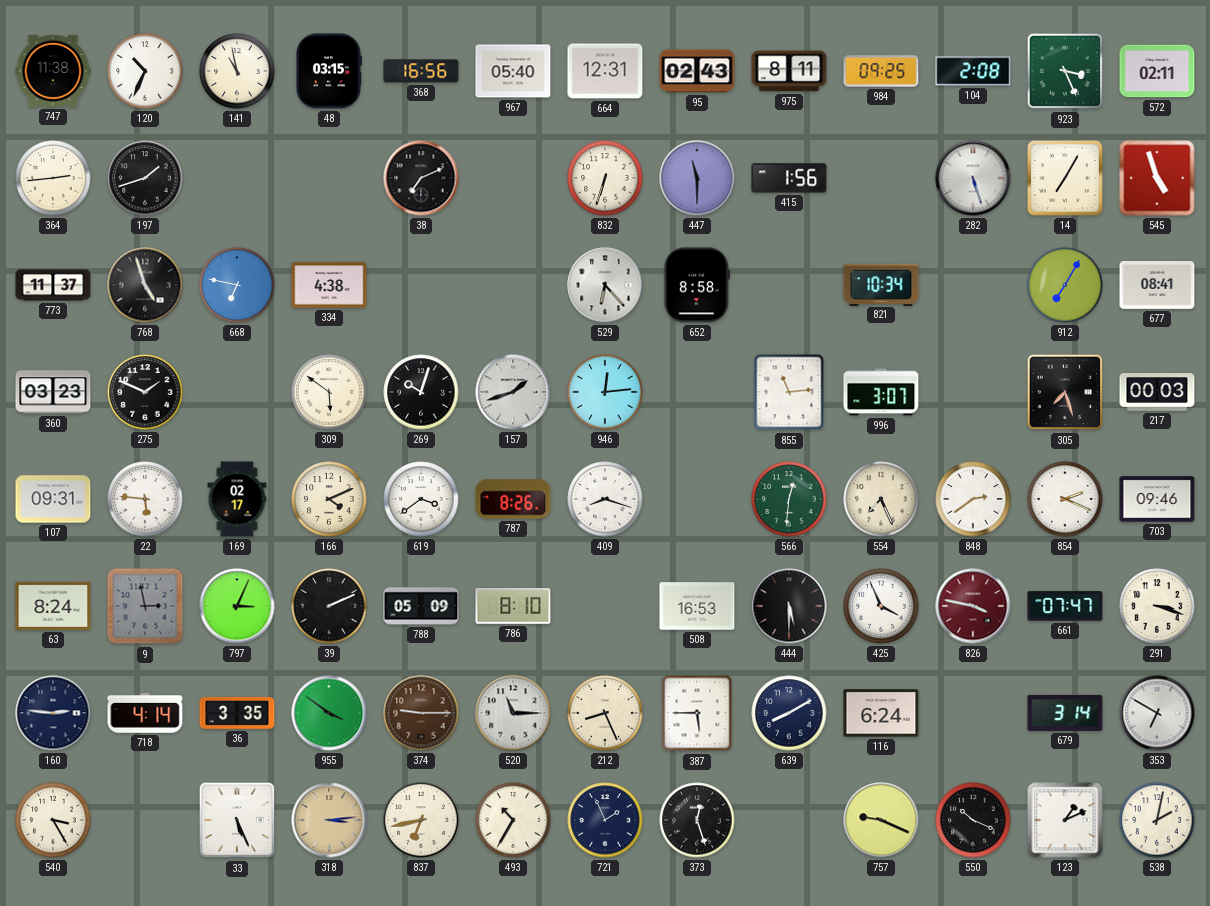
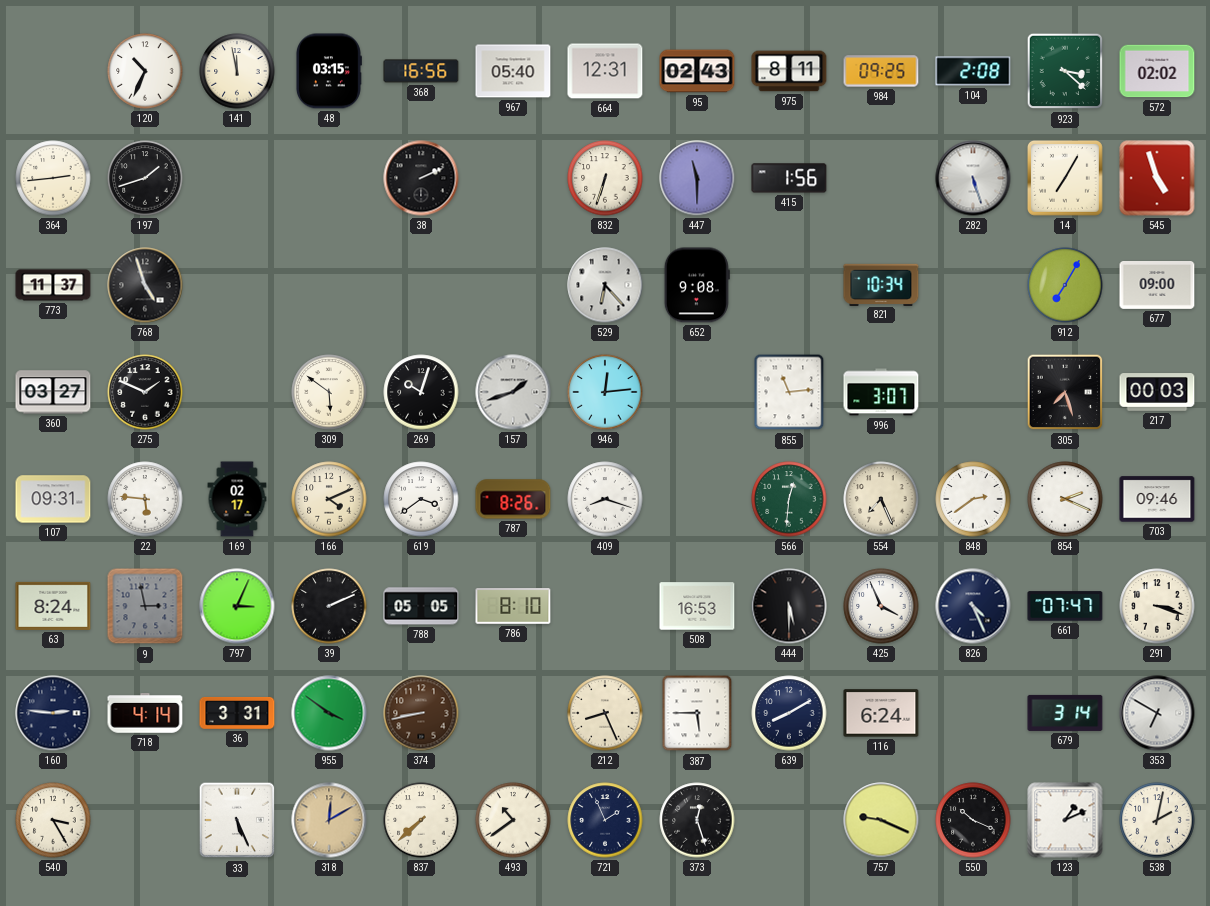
747: 11:38 -> none
141: 10:58 -> 11:58
923: 3:26 -> 3:22
572: 02:11 -> 02:02
38: 7:11 -> 2:11
668: 6:47 -> none
334: 4:38 -> none
652: 8:58 -> 9:08
677: 08:41 -> 09:00
360: 03:23 -> 03:27
788: 05:09 -> 05:05
826: 3:47 -> 4:26
826 dial: burgundy -> navy
36: 3:35 -> 3:31
374: 9:15 -> 8:43
520: 11:15 -> none
318: 3:14 -> 12:10
837: 6:43 -> 7:38
493: 10:35 -> 10:39
